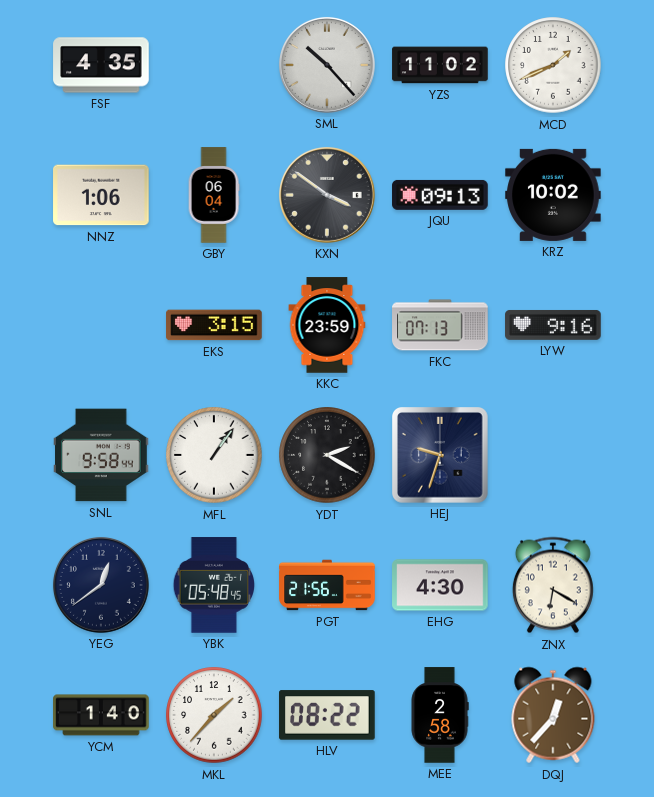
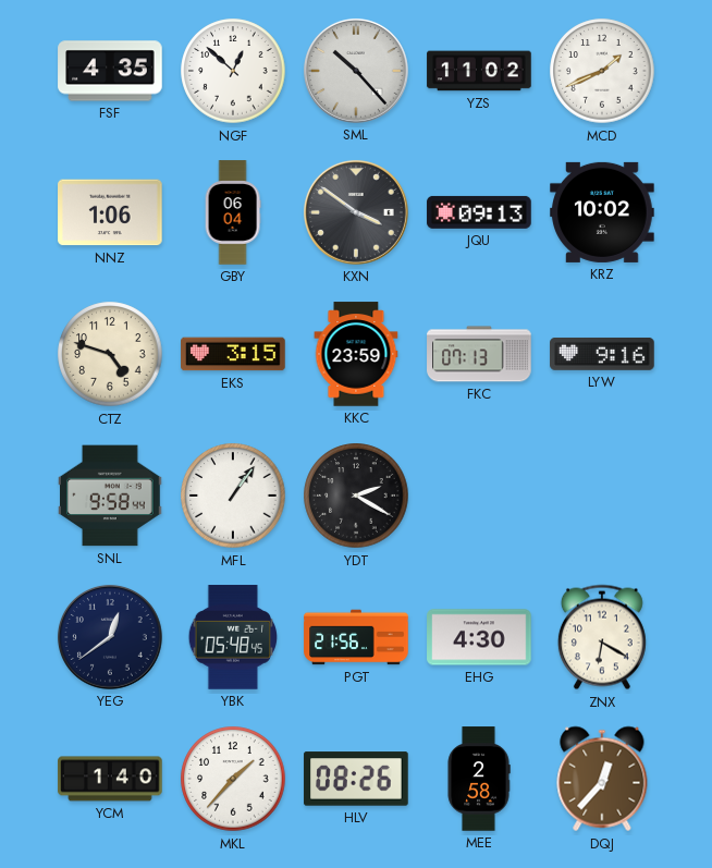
NGF: none -> 12:52
CTZ: none -> 4:48
HEJ: 9:33 -> none
HLV: 08:22 -> 08:26
